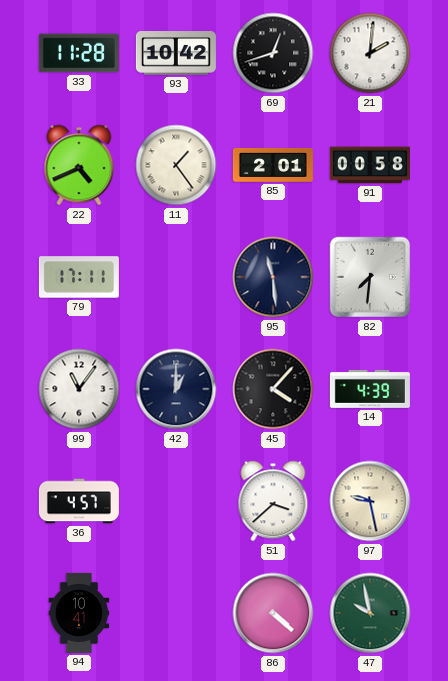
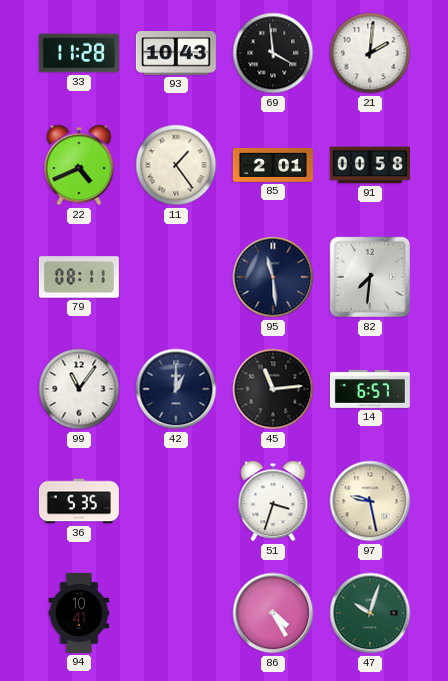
93: 10:42 -> 10:43
69: 12:42 -> 3:59
79: 17:11 -> 08:11
45: 4:07 -> 11:14
14: 4:39 -> 6:57
36: 4:57 -> 5:35
51: 3:38 -> 3:33
86: 4:22 -> 4:25
47: 9:58 -> 10:03
